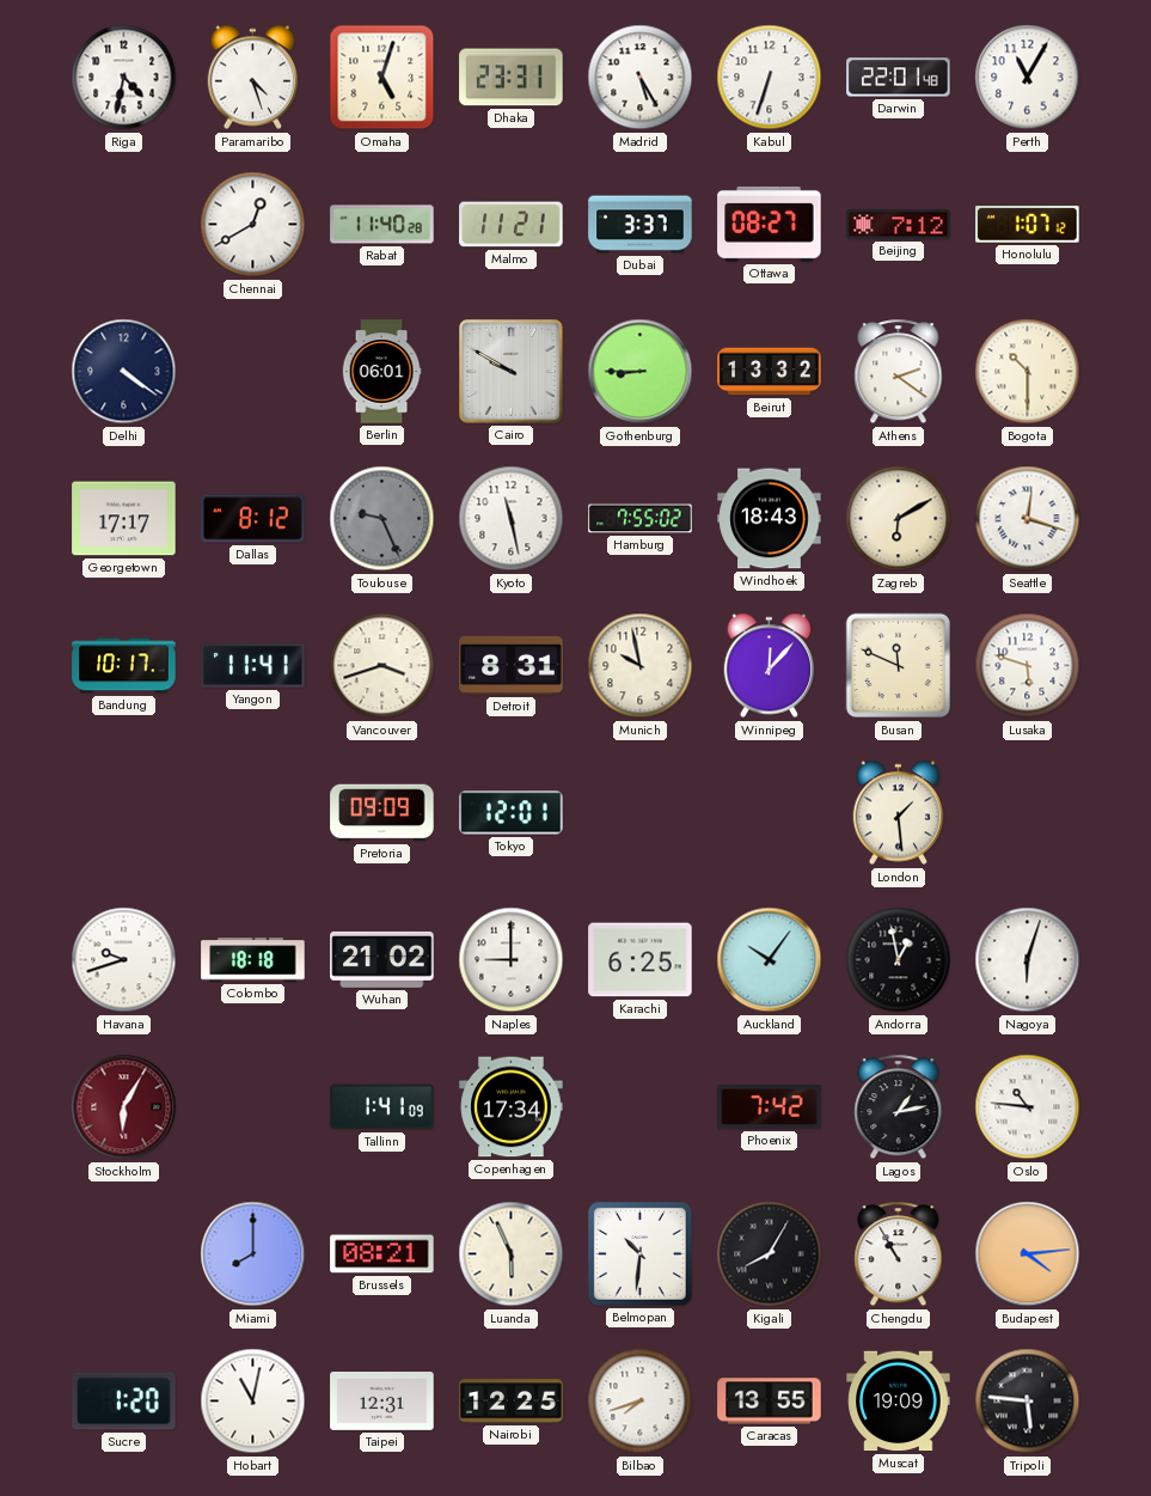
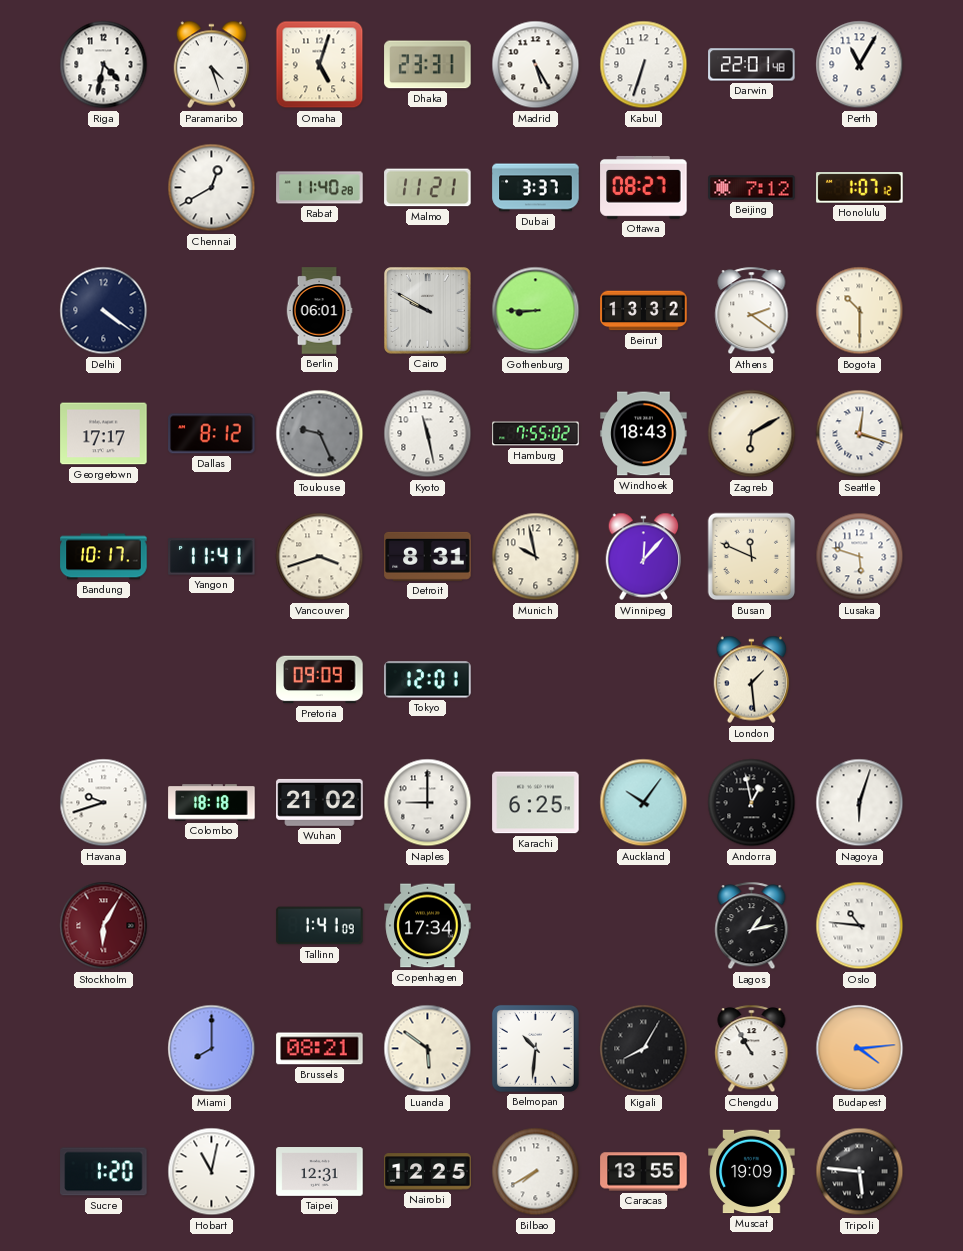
Phoenix: 7:42 -> none
Luanda: 5:56 -> 5:51
Bilbao: 7:42 -> 7:40
